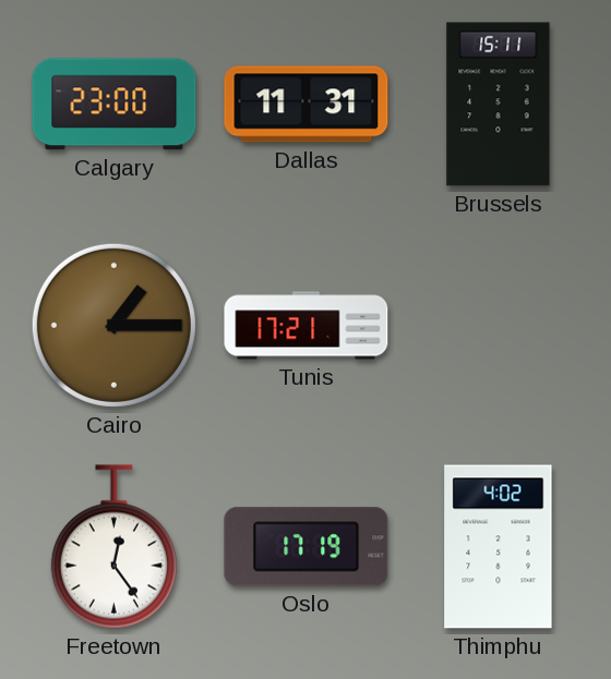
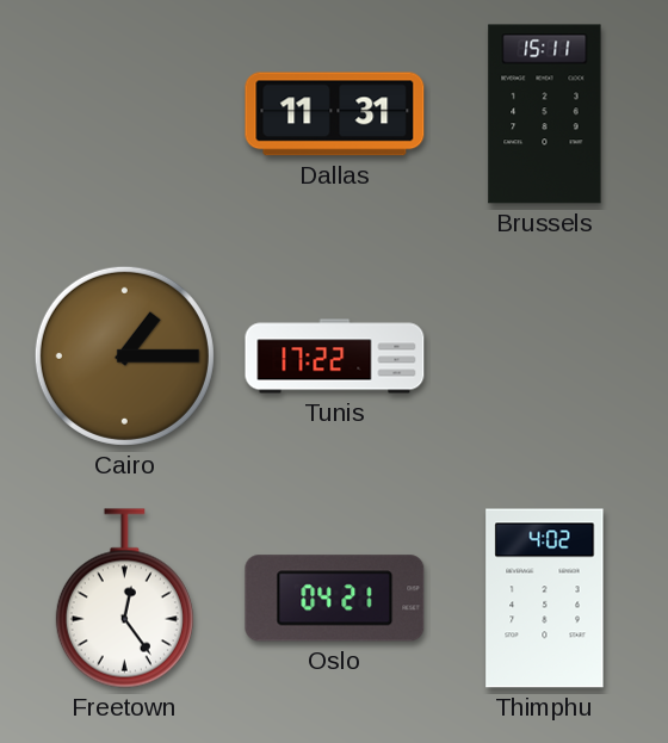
Calgary: 23:00 -> none
Tunis: 17:21 -> 17:22
Oslo: 17:19 -> 04:21
